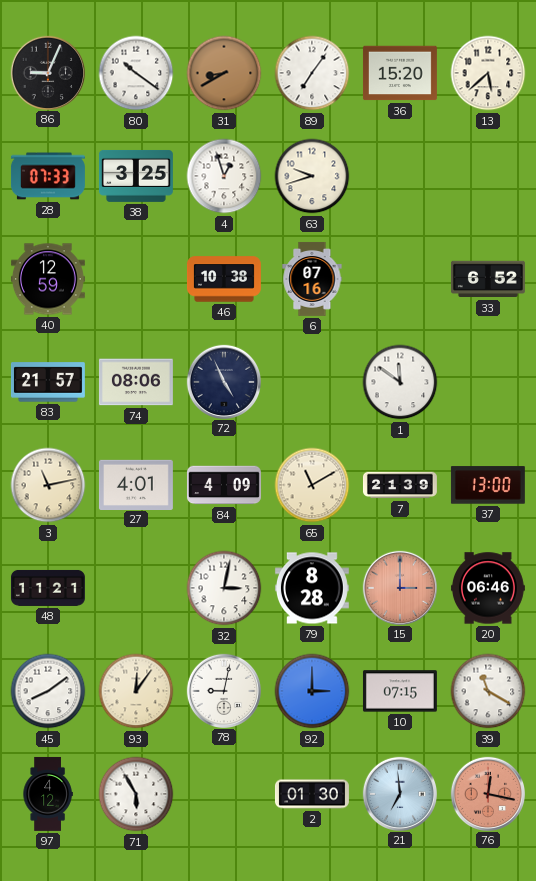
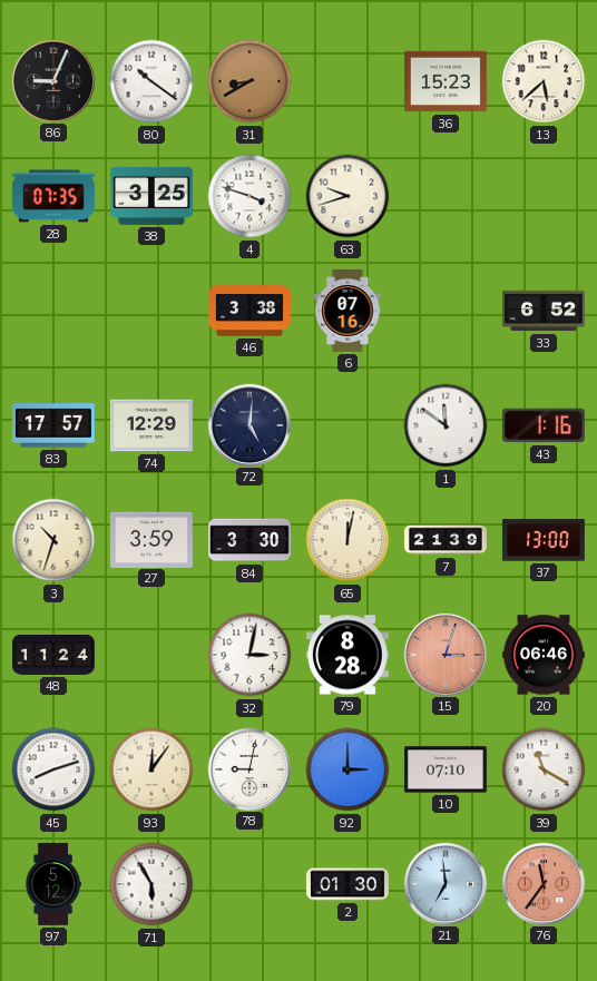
89: 7:06 -> none
36: 15:20 -> 15:23
28: 07:33 -> 07:35
4: 12:57 -> 3:48
40: 12:59 -> none
46: 10:38 -> 3:38
83: 21:57 -> 17:57
74: 08:06 -> 12:29
72: 4:56 -> 5:01
43: none -> 1:16
3: 11:13 -> 10:33
27: 4:01 -> 3:59
84: 4:09 -> 3:30
65: 11:10 -> 12:02
48: 11:21 -> 11:24
15: 3:00 -> 3:03
45: 8:09 -> 8:12
10: 07:15 -> 07:10
97: 4:12 -> 5:12
76: 12:17 -> 11:36
